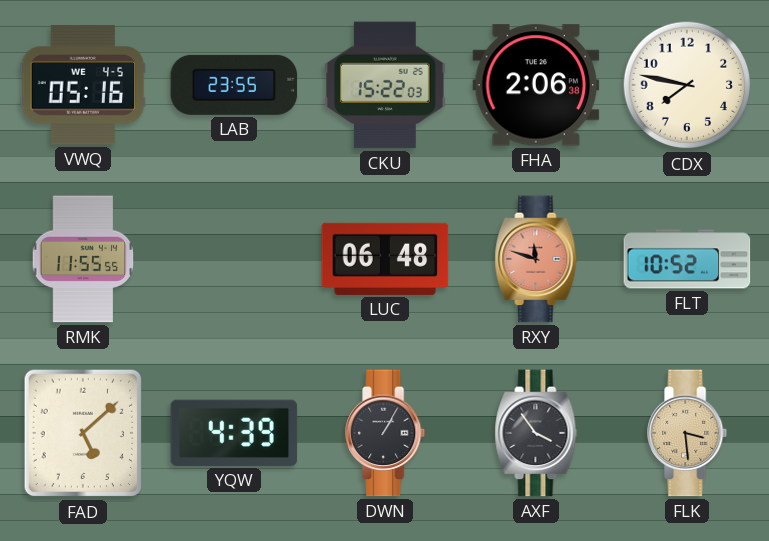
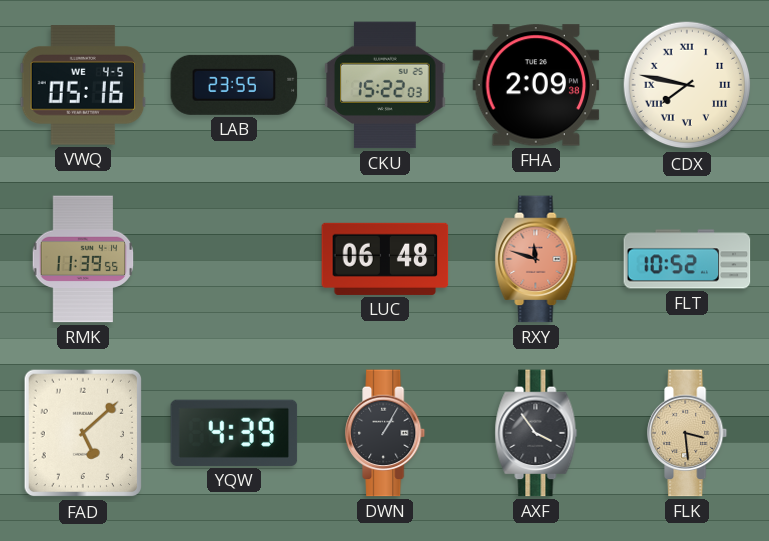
FHA: 2:06 -> 2:09
CDX numerals: Arabic -> Roman
RMK: 11:55 -> 11:39
